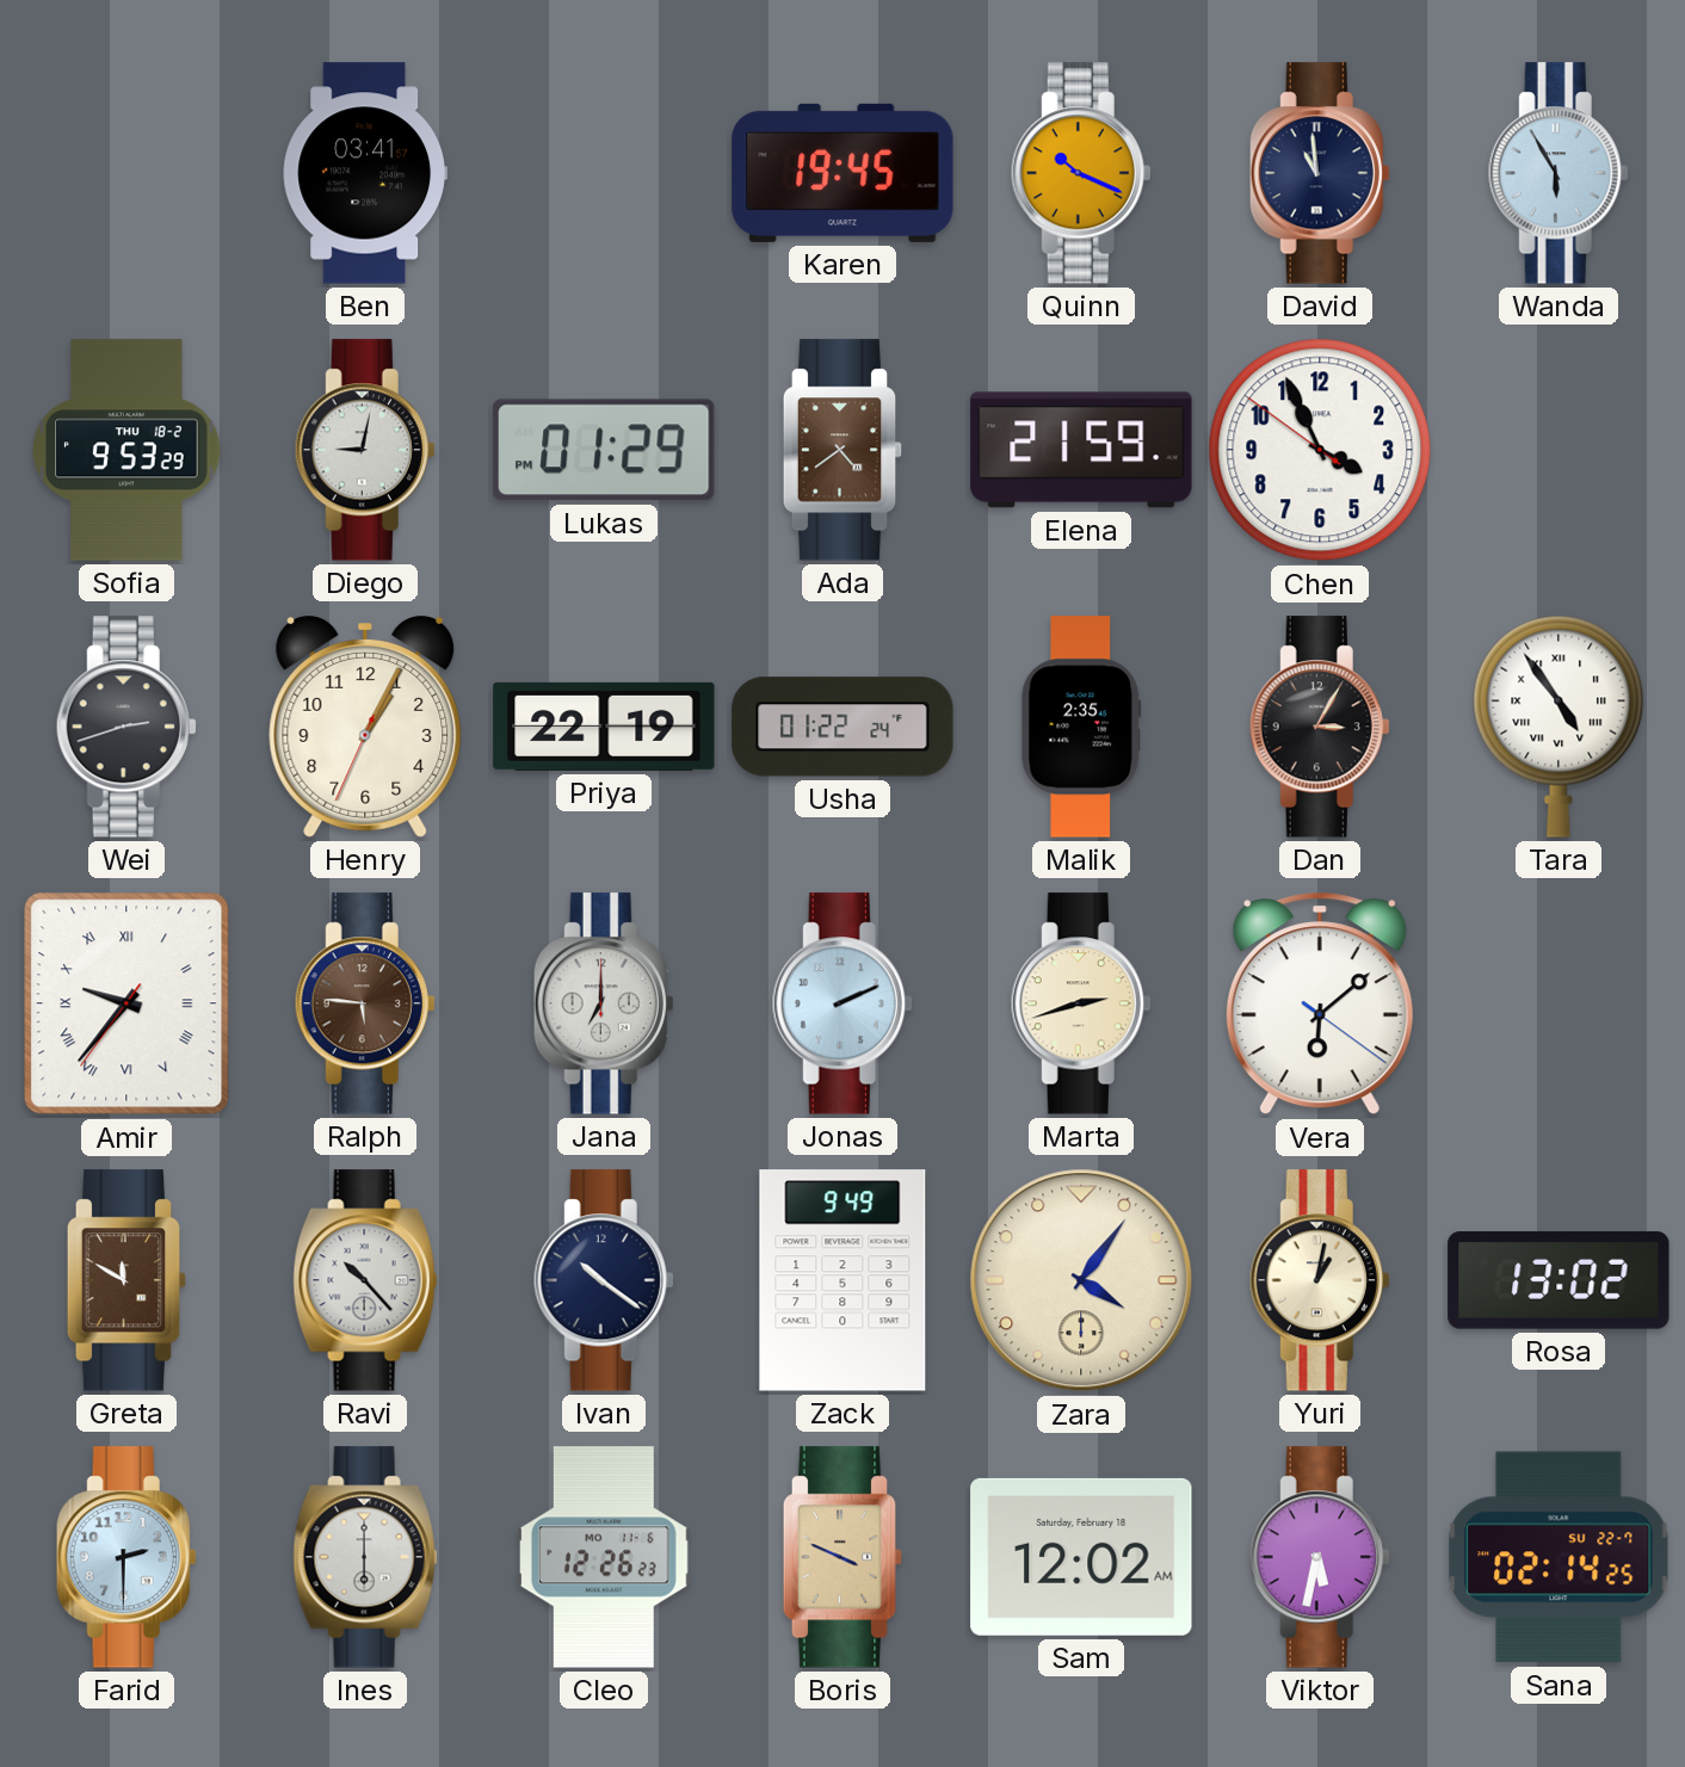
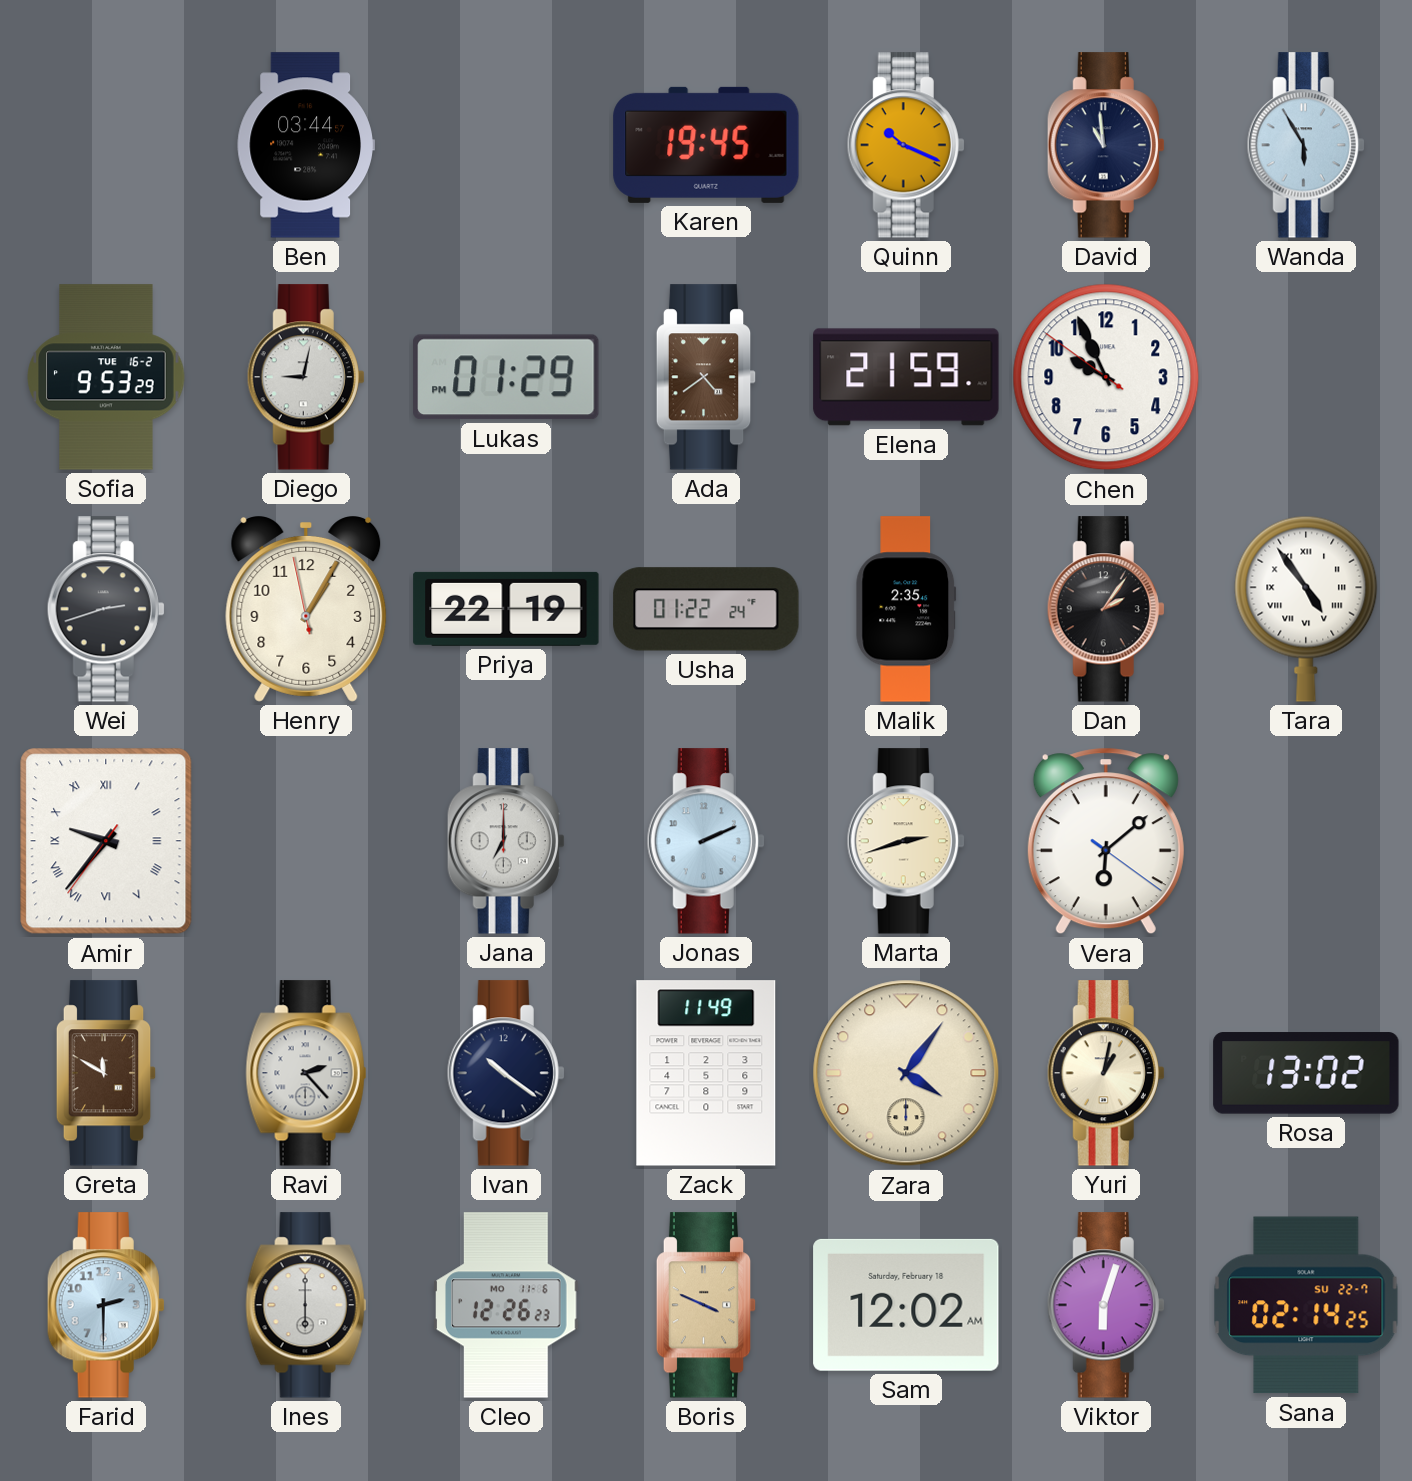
Ben: 03:41 -> 03:44
Sofia date: THU 18-2 -> TUE 16-2
Chen: 3:55 -> 9:55
Henry: 1:04:34 -> 1:04:58
Dan: 3:05 -> 2:06
Ralph: 5:46 -> none
Ravi: 10:23 -> 2:23
Zack: 9:49 -> 11:49
Viktor: 5:32 -> 6:03
